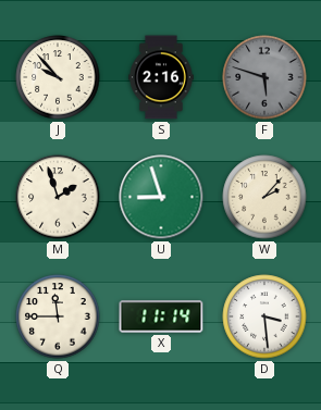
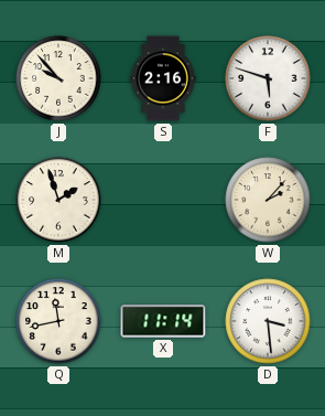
F dial: grey -> white
U: 8:57 -> none
Q: 11:45 -> 11:43
